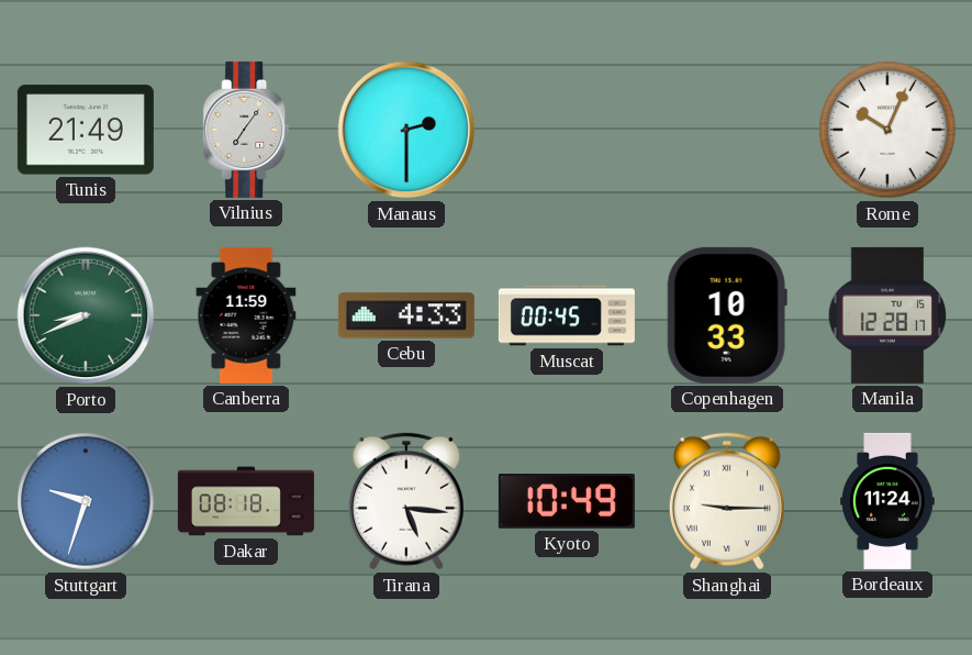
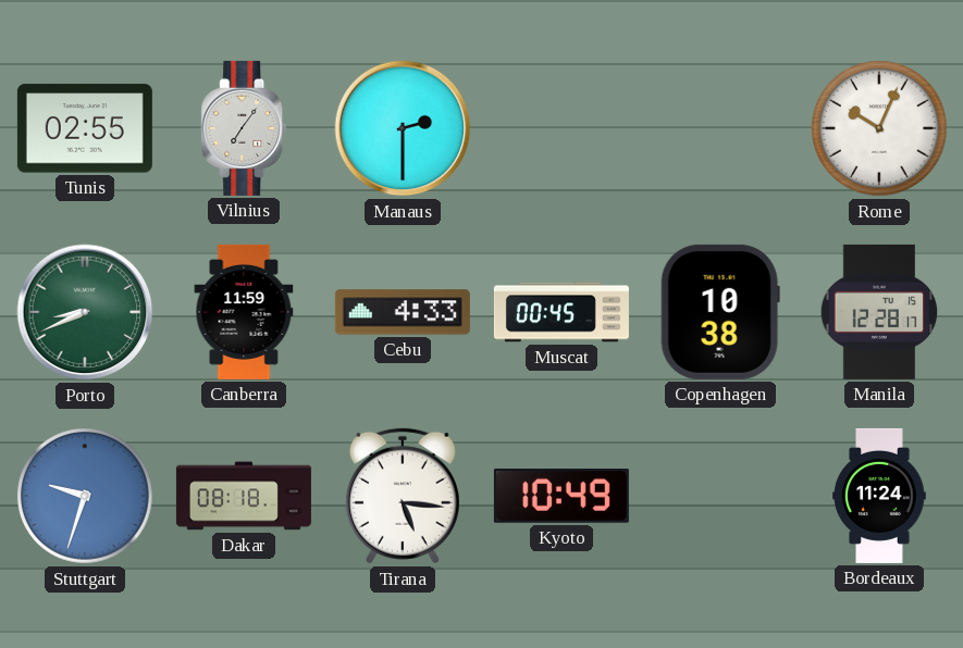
Tunis: 21:49 -> 02:55
Copenhagen: 10:33 -> 10:38
Shanghai: 9:15 -> none
